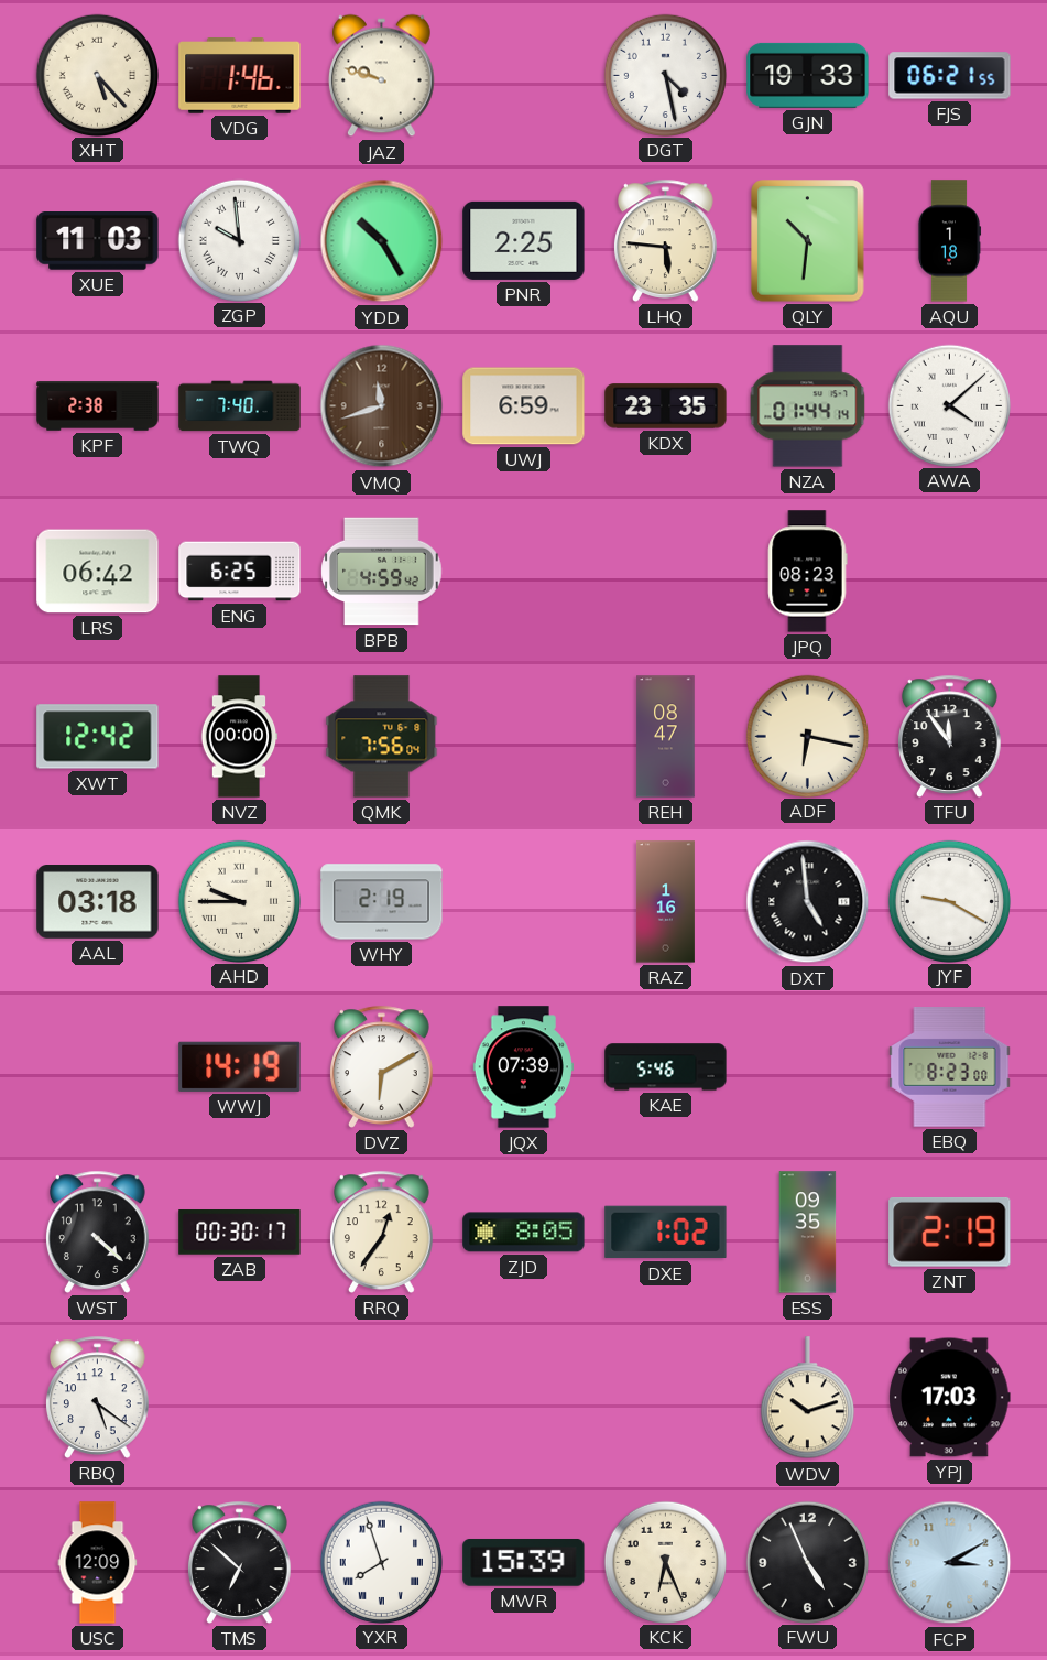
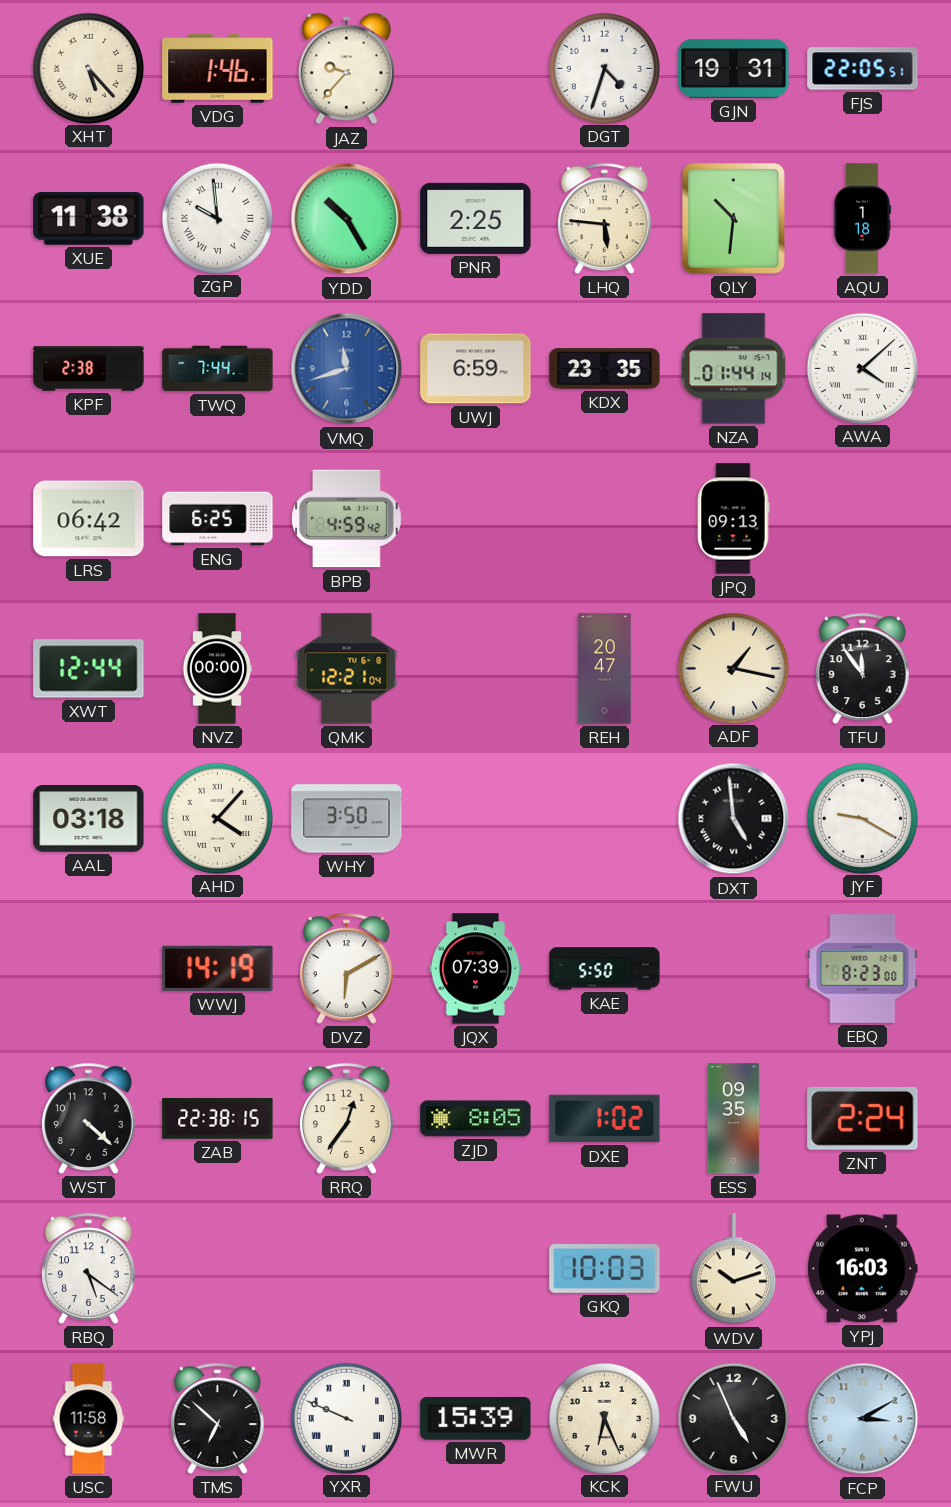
JAZ: 9:48 -> 9:37
DGT: 4:28 -> 4:33
GJN: 19:33 -> 19:31
FJS: 06:21 -> 22:05
XUE: 11:03 -> 11:38
TWQ: 7:40 -> 7:44
VMQ dial: brown -> blue
JPQ: 08:23 -> 09:13
XWT: 12:42 -> 12:44
QMK: 7:56 -> 12:21
REH: 08:47 -> 20:47
ADF: 6:17 -> 1:17
AHD: 9:45 -> 4:07
WHY: 2:19 -> 3:50
RAZ: 1:16 -> none
KAE: 5:46 -> 5:50
ZAB: 00:30 -> 22:38
ZNT: 2:19 -> 2:24
GKQ: none -> 10:03
YPJ: 17:03 -> 16:03
USC: 12:09 -> 11:58
YXR: 7:57 -> 9:49
